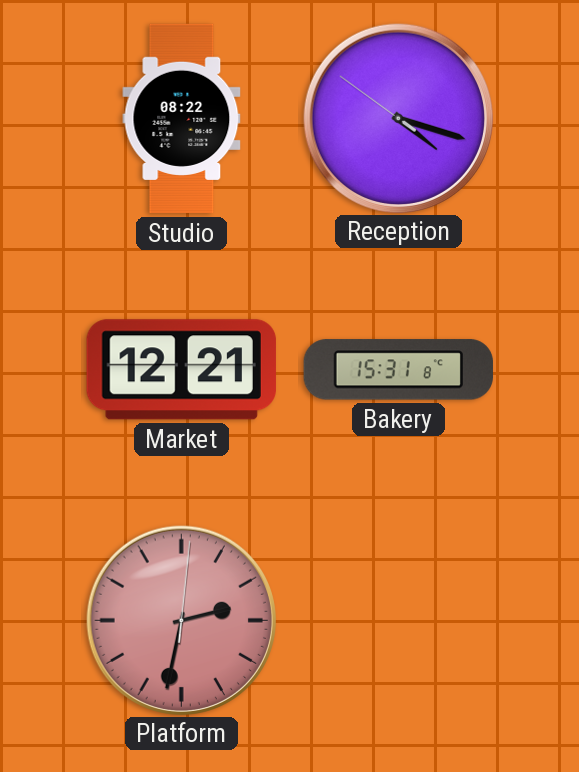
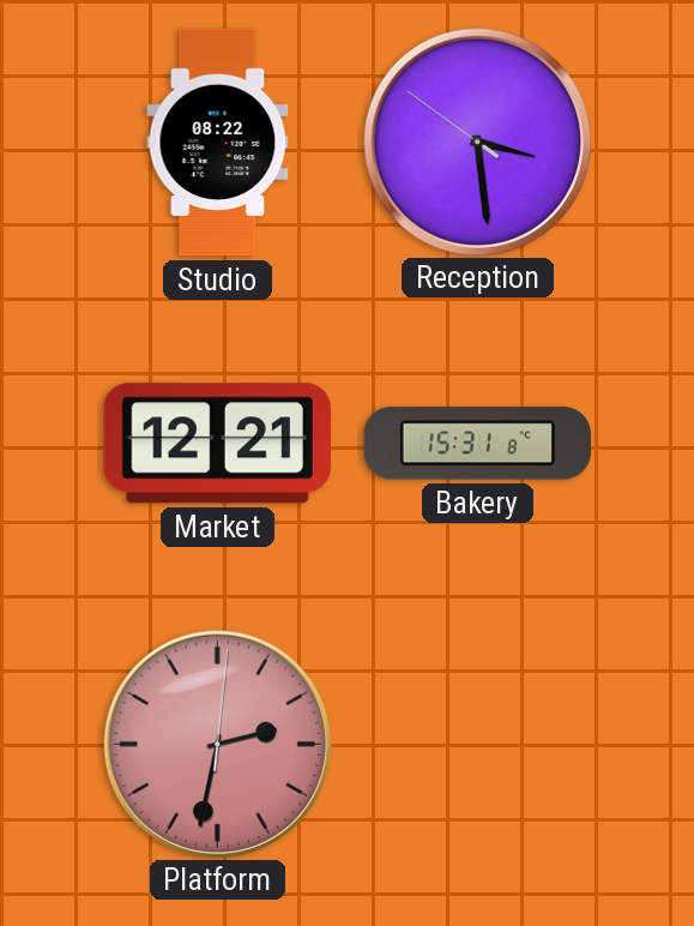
Reception: 4:17 -> 3:28
